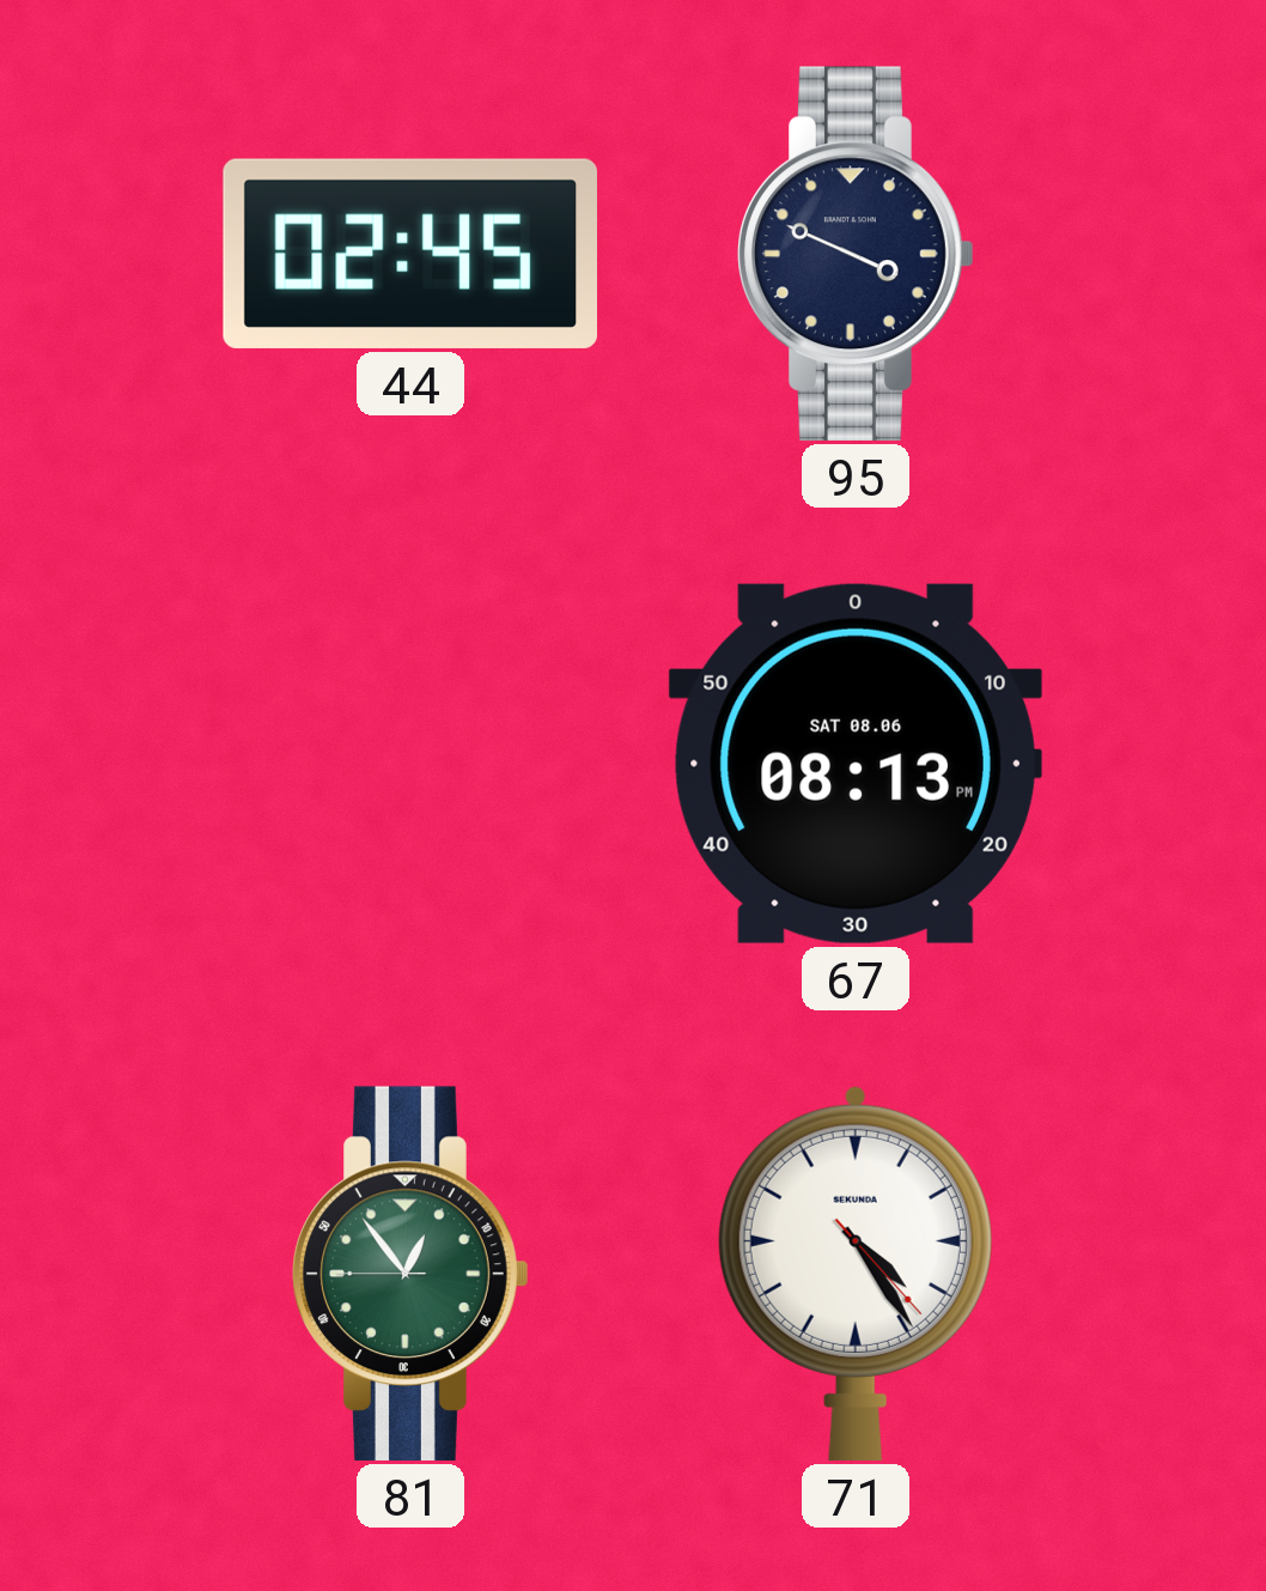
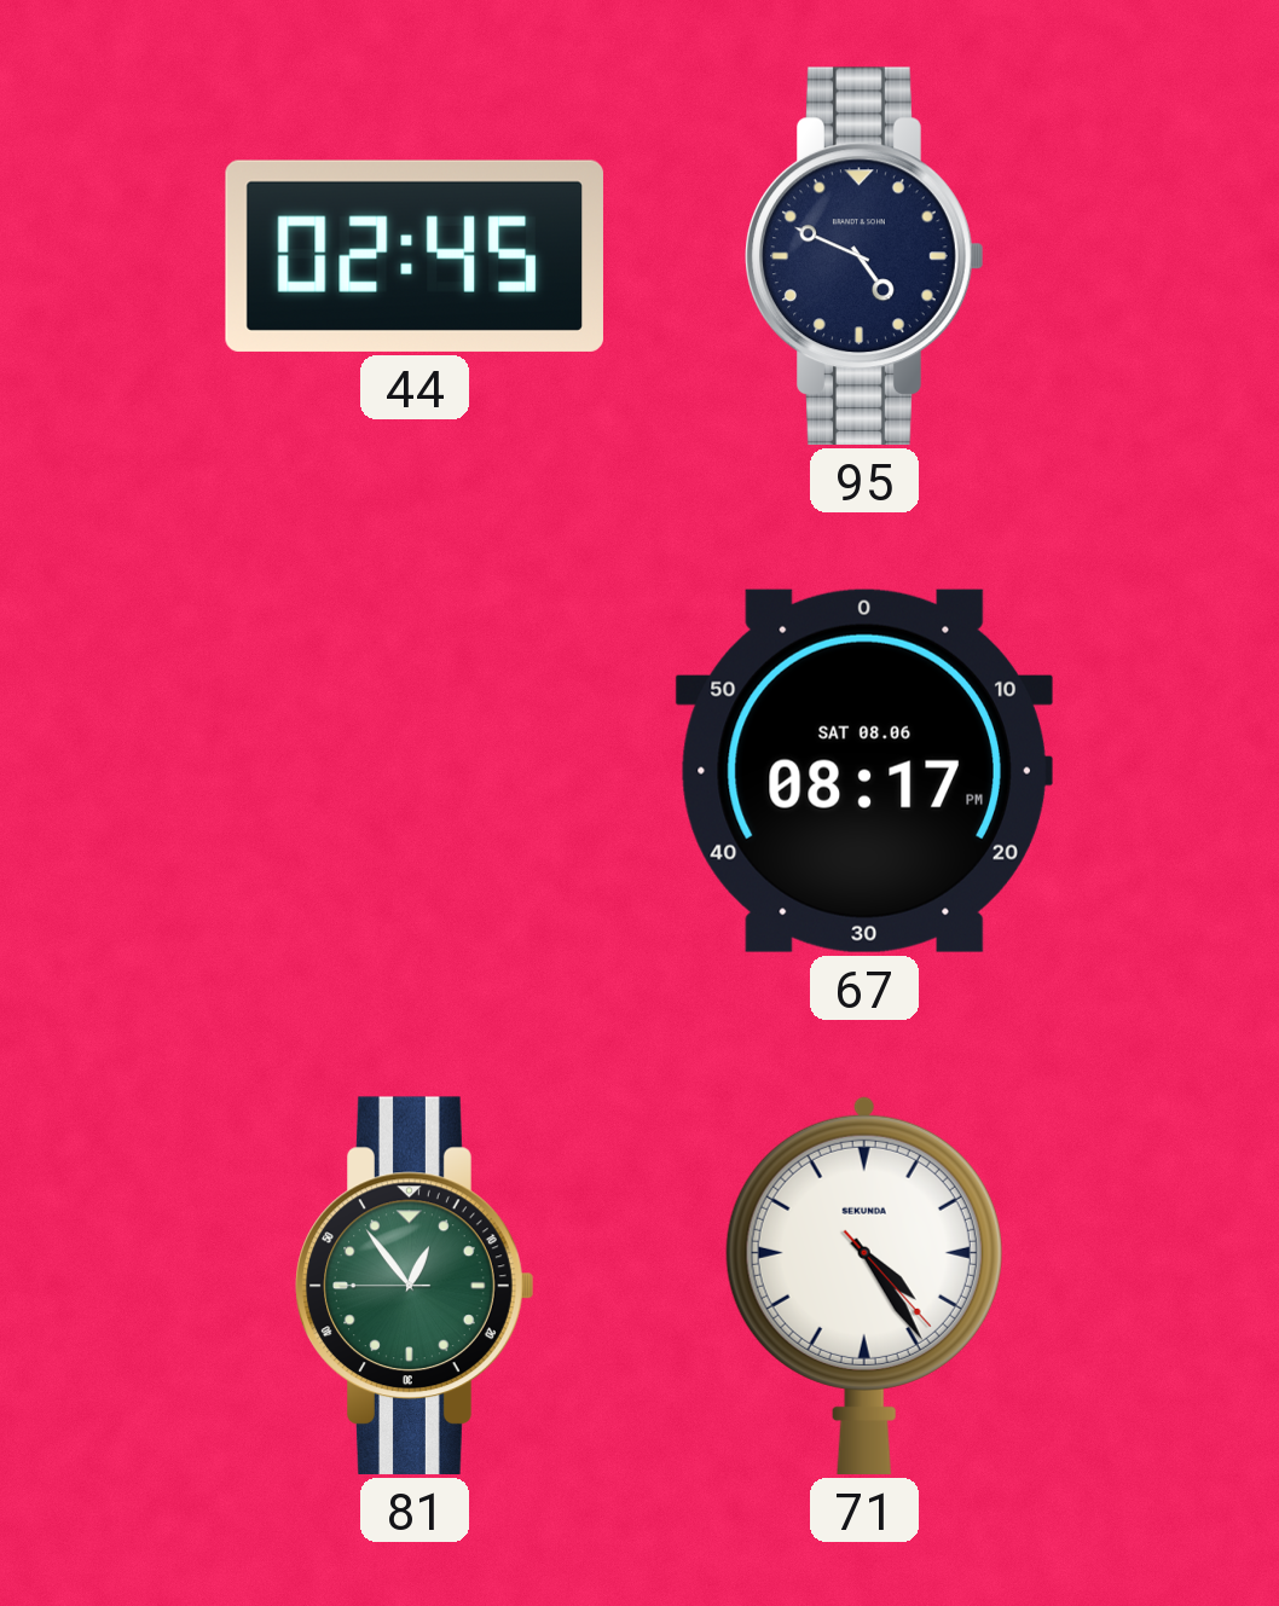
95: 3:49 -> 4:49
67: 08:13 -> 08:17
